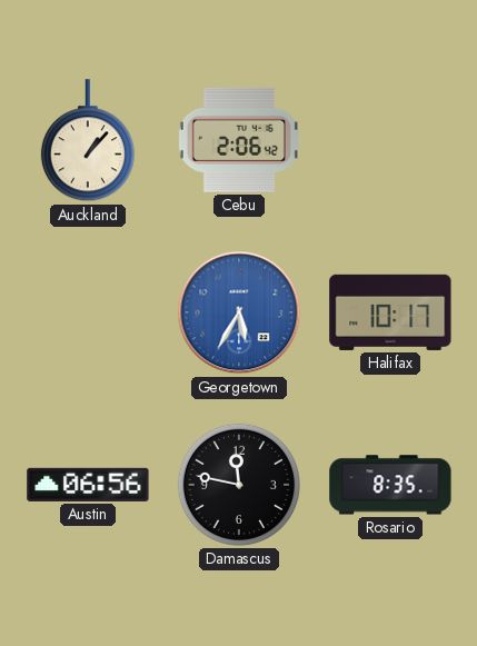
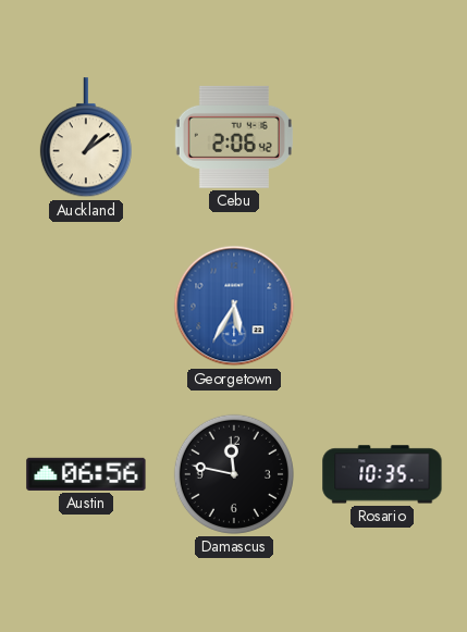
Auckland: 1:07 -> 1:09
Halifax: 10:17 -> none
Rosario: 8:35 -> 10:35
